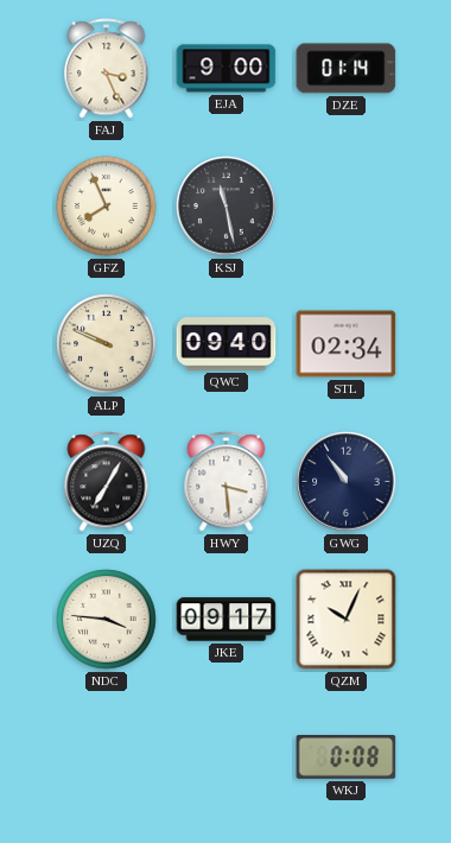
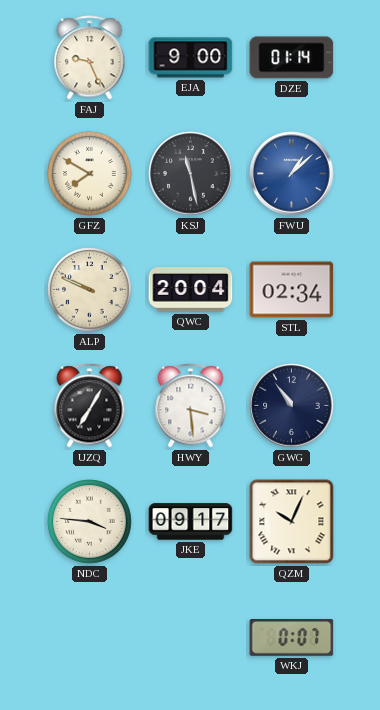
FAJ: 3:26 -> 9:26
GFZ: 7:56 -> 7:50
FWU: none -> 1:08
QWC: 09:40 -> 20:04
WKJ: 0:08 -> 0:07
